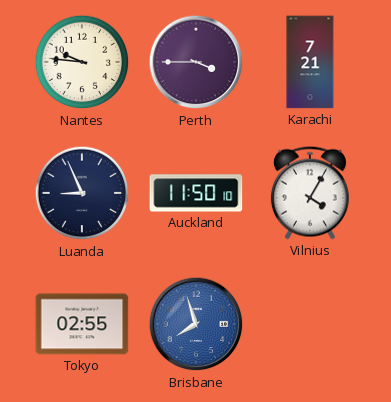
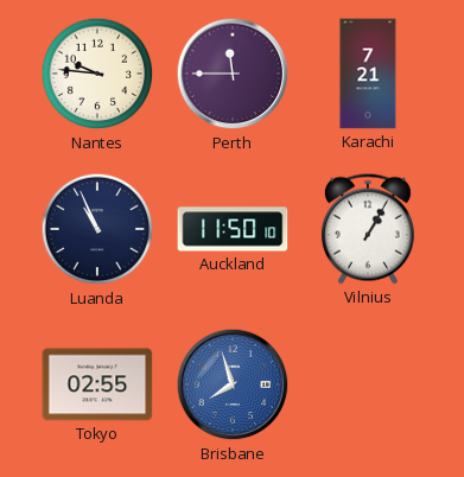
Perth: 3:45 -> 11:45
Luanda: 8:56 -> 10:56
Vilnius: 4:05 -> 1:05
